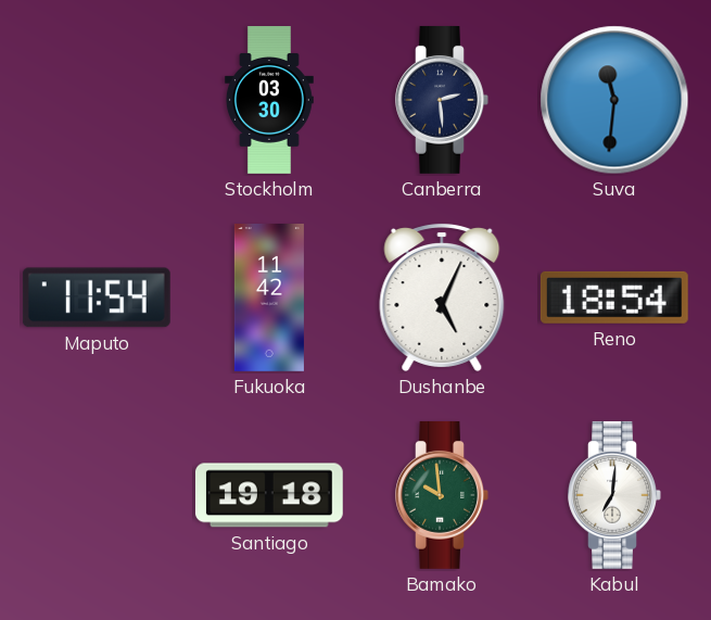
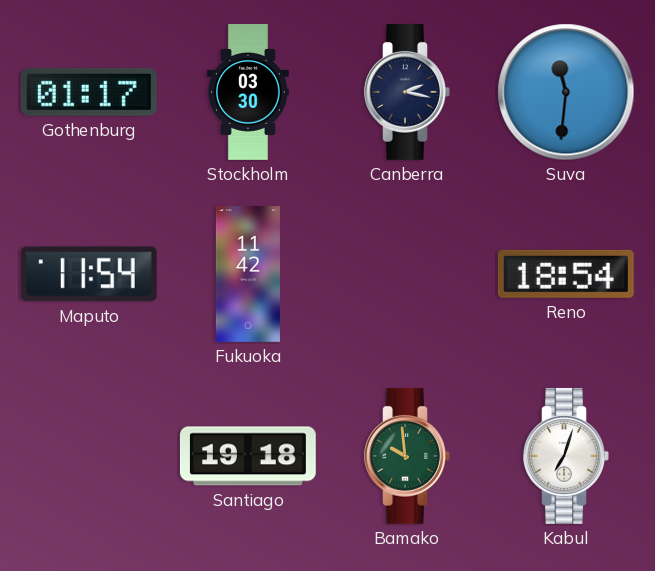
Gothenburg: none -> 01:17
Canberra: 2:29 -> 2:17
Dushanbe: 5:04 -> none
Kabul: 7:01 -> 7:03
